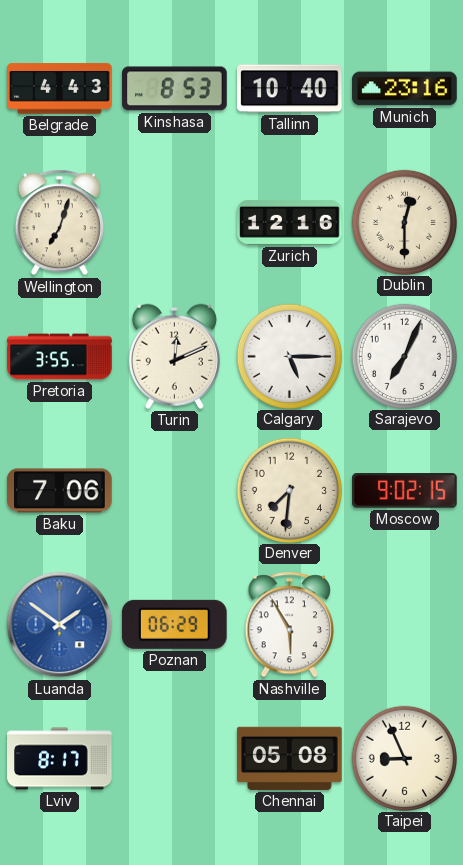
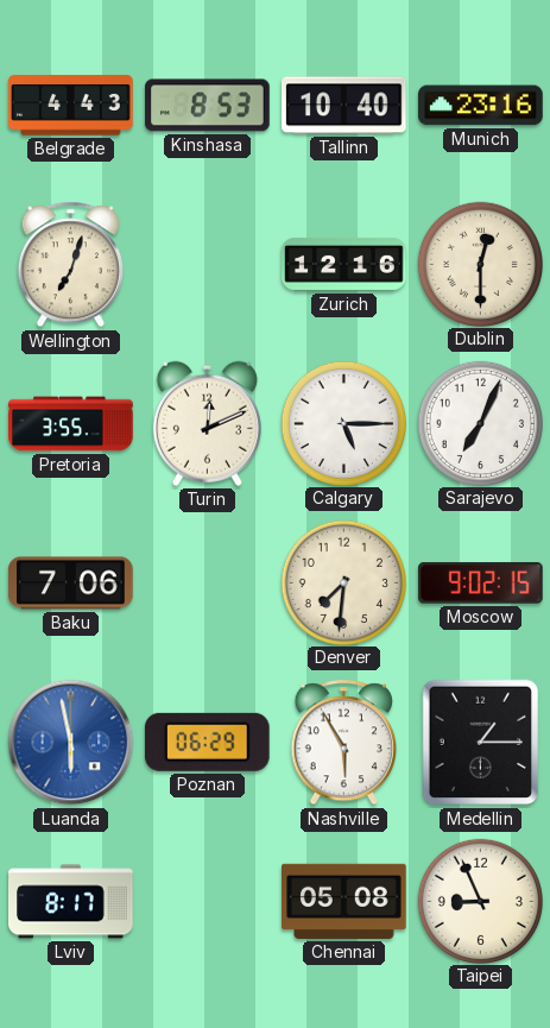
Luanda: 1:51 -> 5:58
Medellin: none -> 1:15
